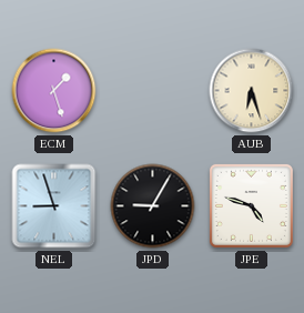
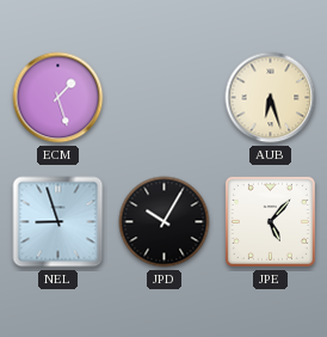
JPD: 9:05 -> 10:05
JPE: 4:48 -> 5:07
